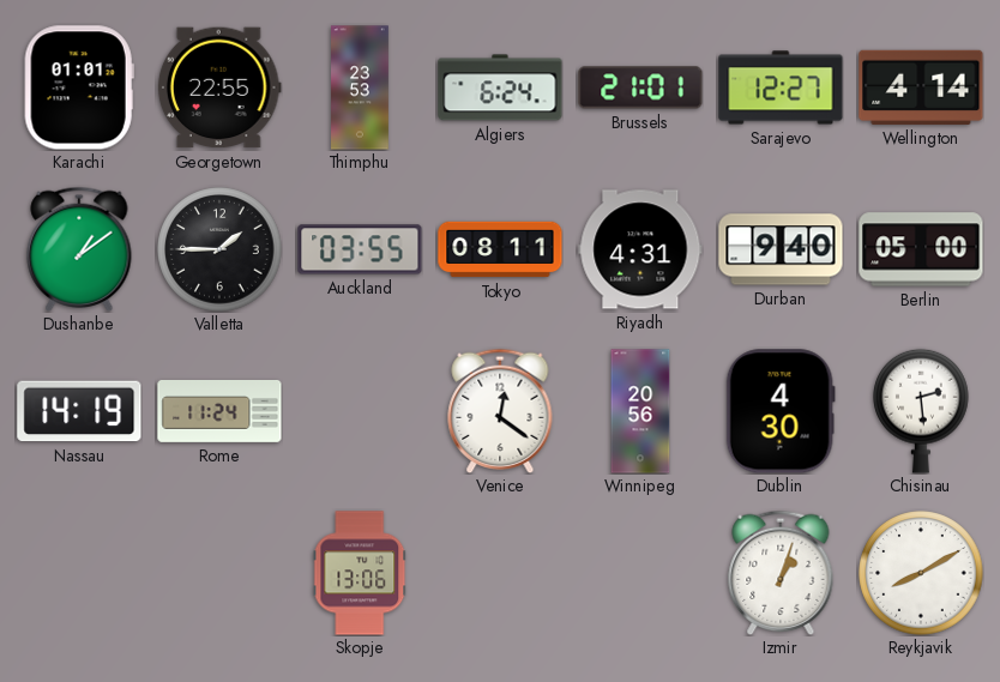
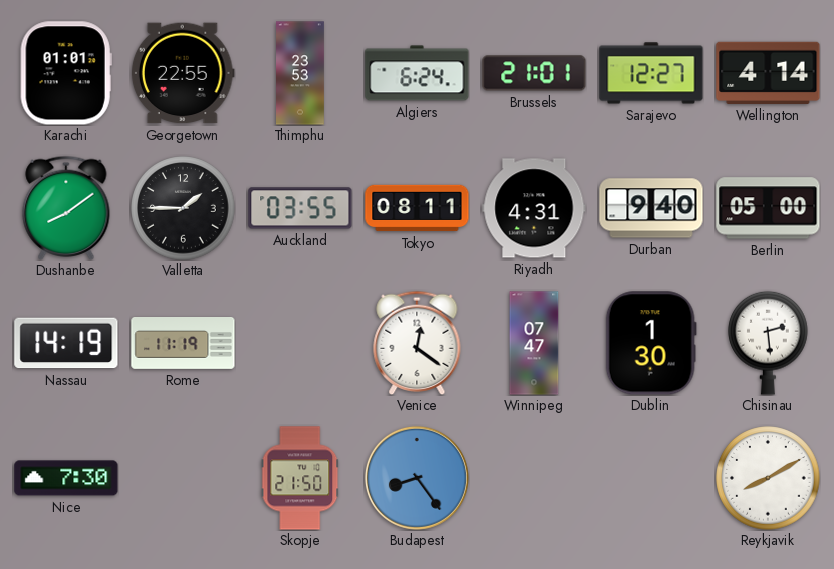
Dushanbe: 1:09 -> 8:09
Rome: 11:24 -> 11:19
Winnipeg: 20:56 -> 07:47
Dublin: 4:30 -> 1:30
Nice: none -> 7:30
Skopje: 13:06 -> 21:50
Budapest: none -> 8:24
Izmir: 1:03 -> none
